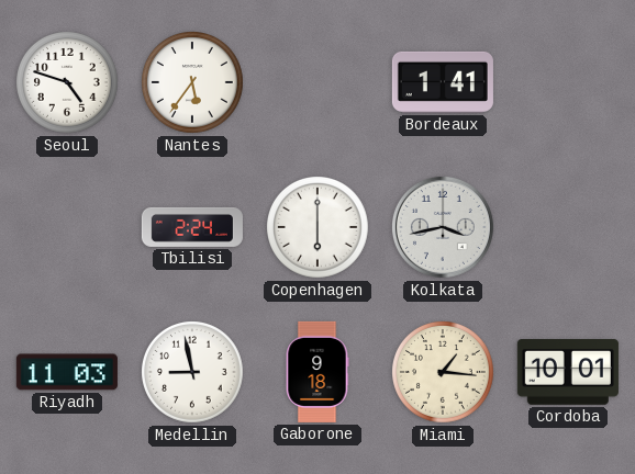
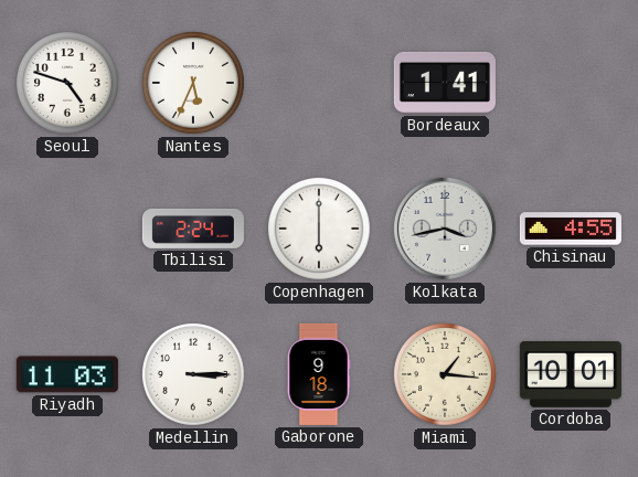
Nantes: 5:36 -> 5:34
Chisinau: none -> 4:55
Medellin: 8:58 -> 3:15
